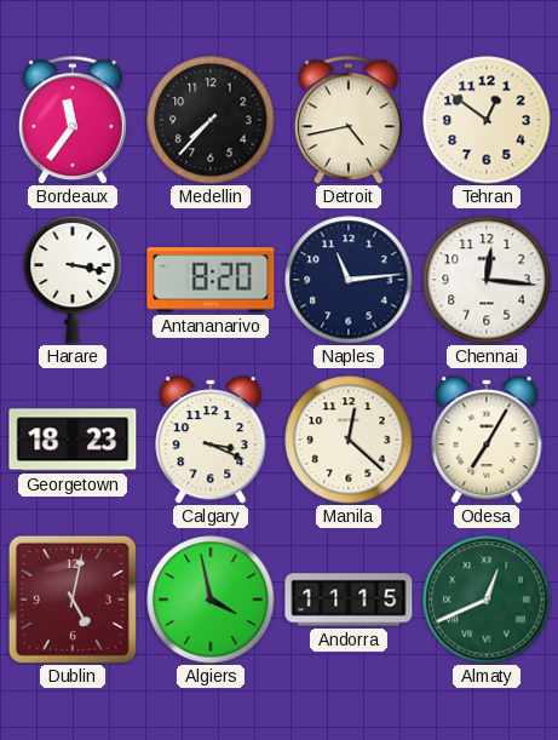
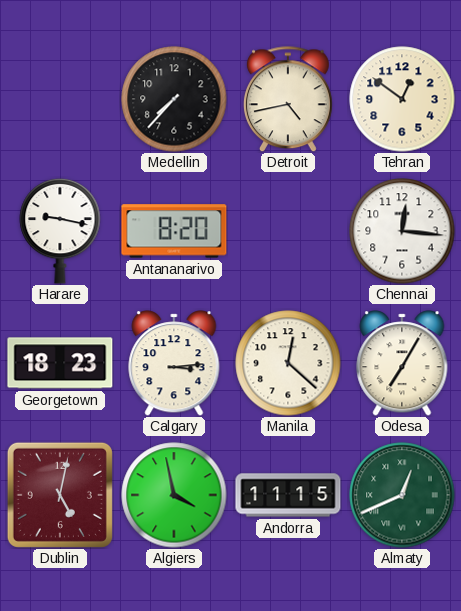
Bordeaux: 11:36 -> none
Harare: 3:17 -> 9:17
Naples: 11:14 -> none
Calgary: 3:19 -> 3:14
